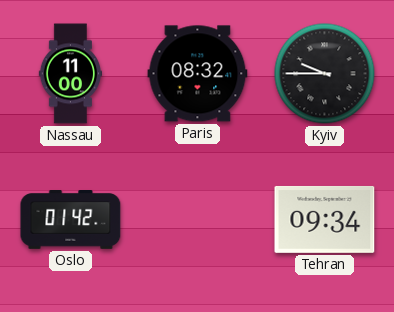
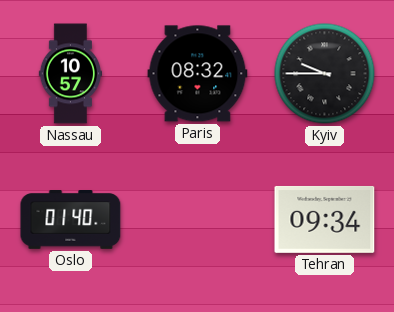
Nassau: 11:00 -> 10:57
Oslo: 01:42 -> 01:40
